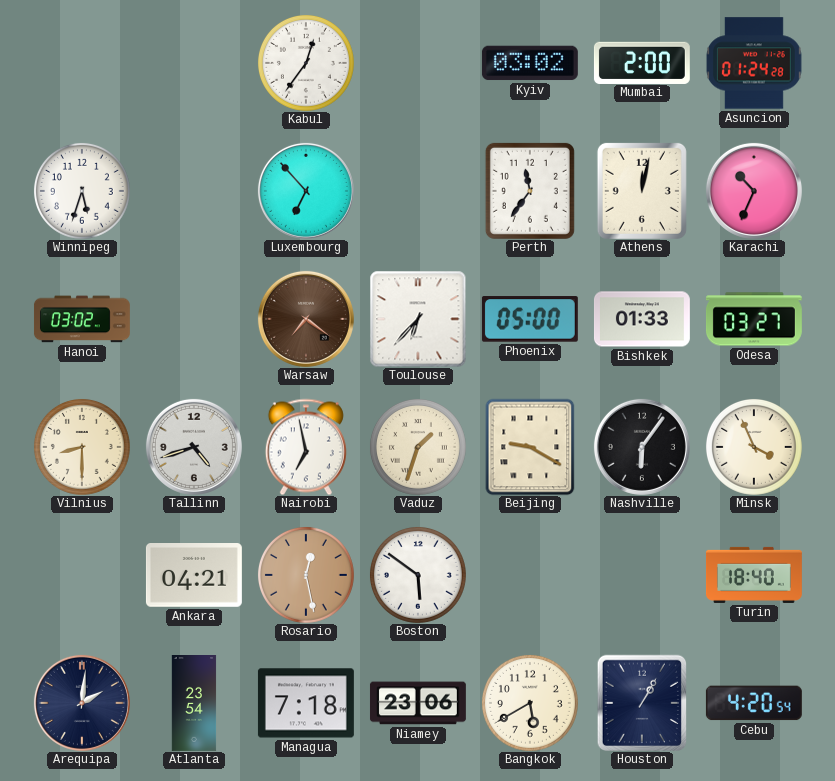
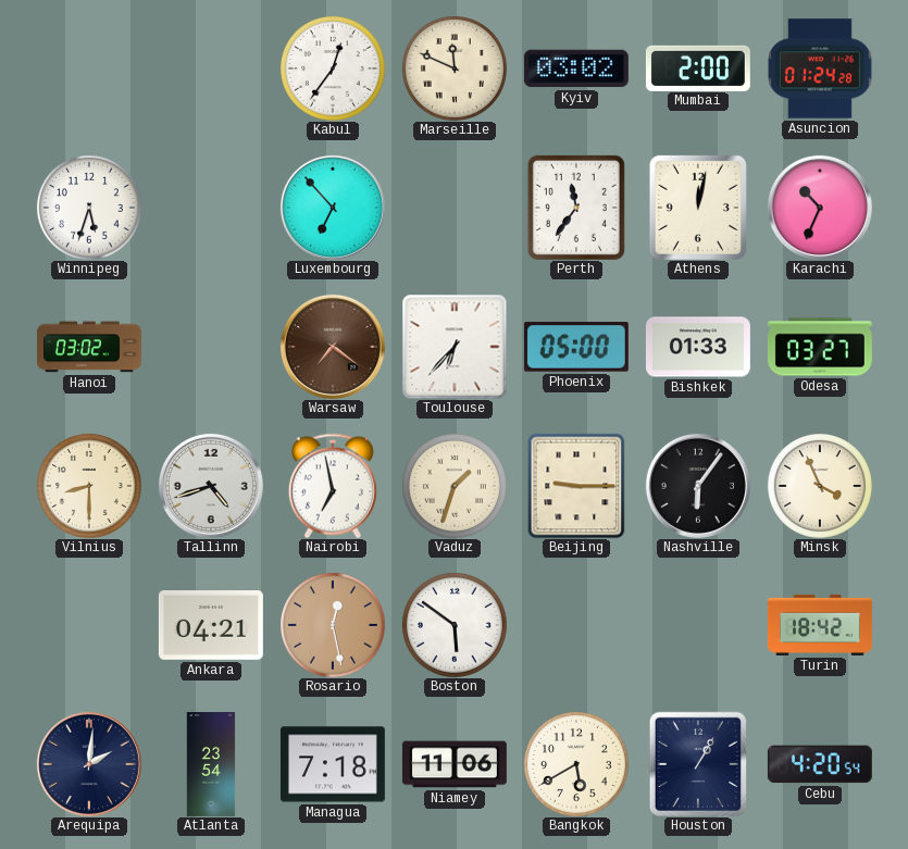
Marseille: none -> 11:49
Beijing: 9:20 -> 9:15
Turin: 18:40 -> 18:42
Niamey: 23:06 -> 11:06
